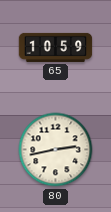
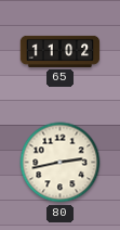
65: 10:59 -> 11:02
